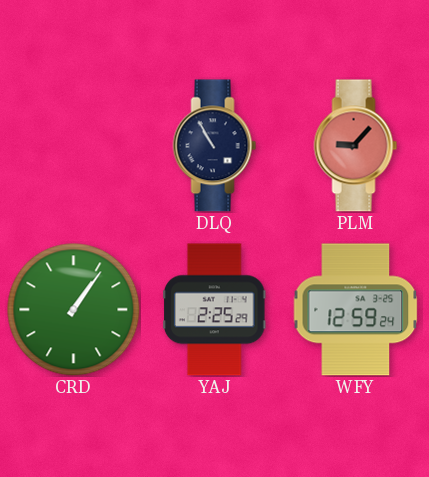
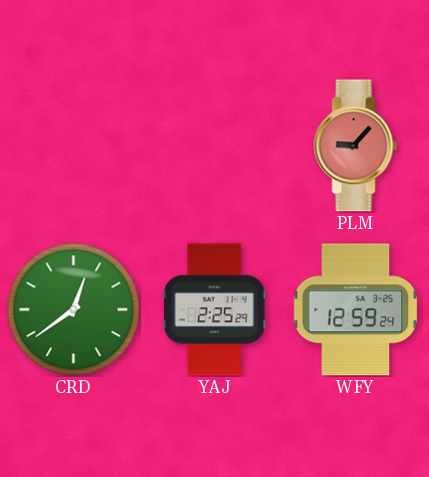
DLQ: 10:55 -> none
CRD: 1:06 -> 12:39
